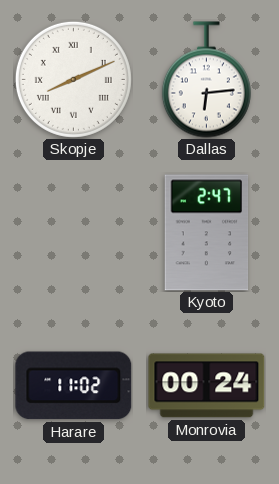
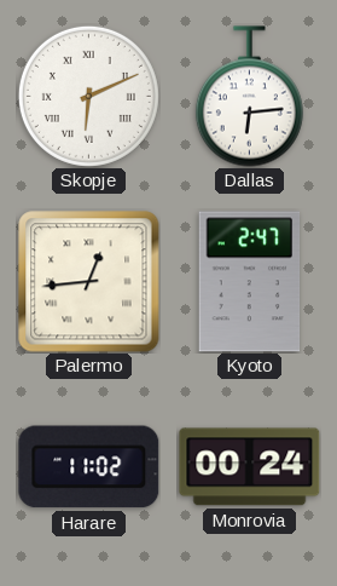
Skopje: 8:11 -> 6:11
Palermo: none -> 12:44
